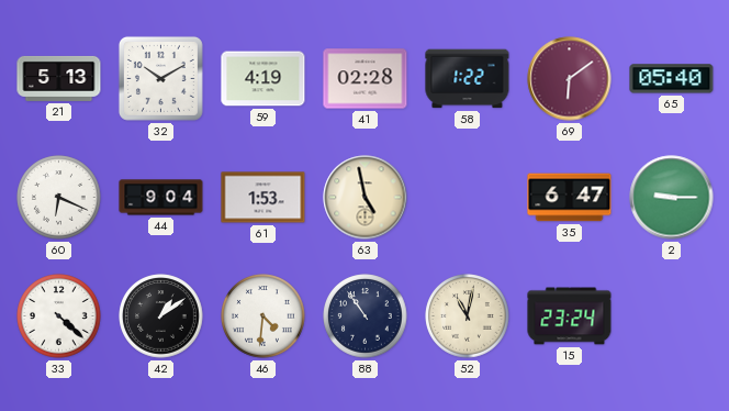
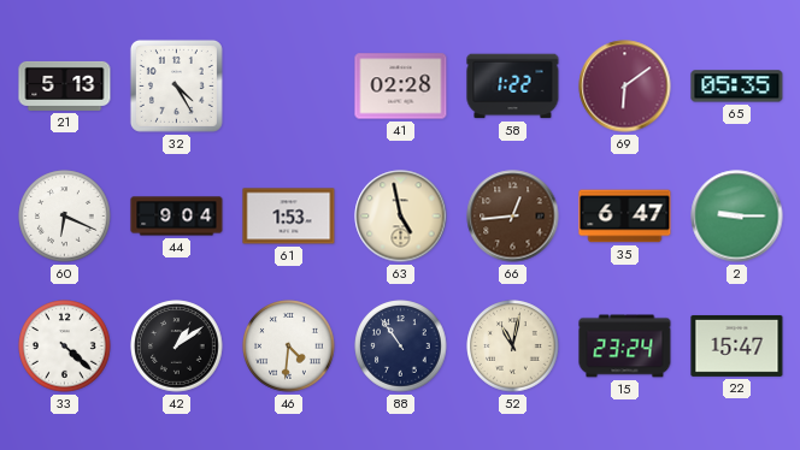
32: 10:10 -> 4:25
59: 4:19 -> none
65: 05:40 -> 05:35
66: none -> 12:44
22: none -> 15:47
